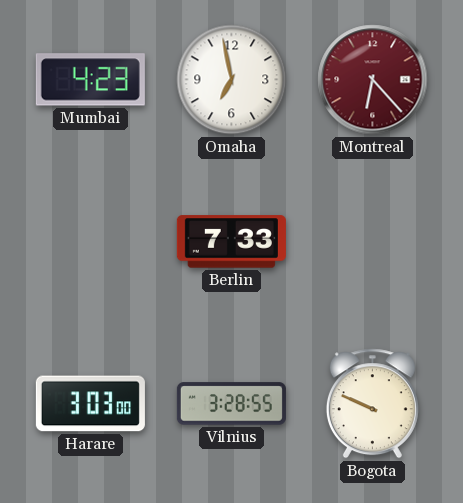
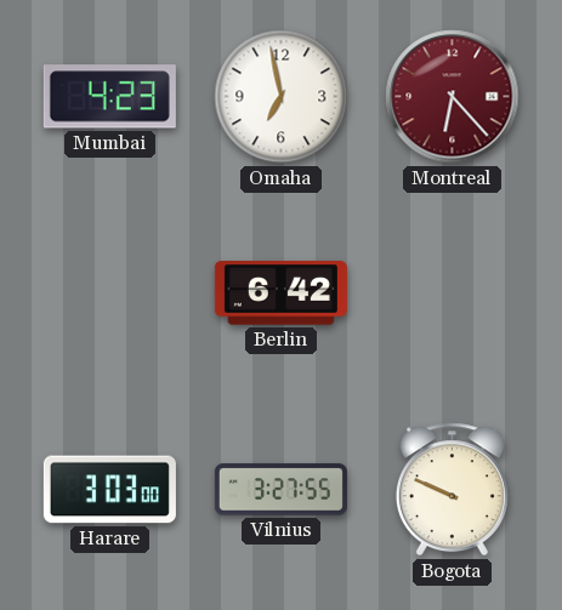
Berlin: 7:33 -> 6:42
Vilnius: 3:28 -> 3:27
